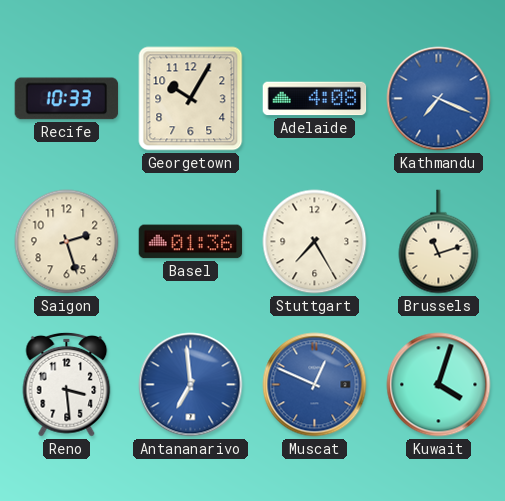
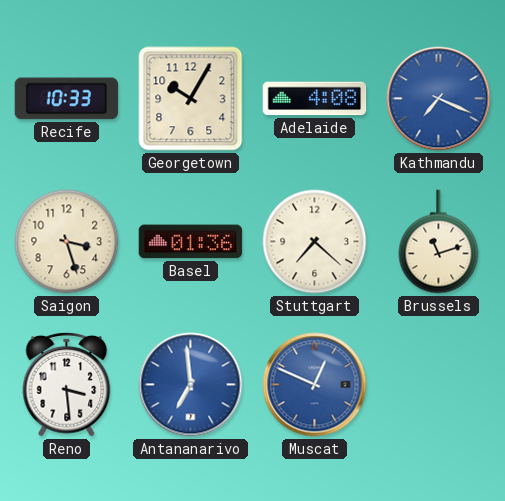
Saigon: 2:27 -> 3:27
Stuttgart: 7:25 -> 7:22
Kuwait: 4:03 -> none
